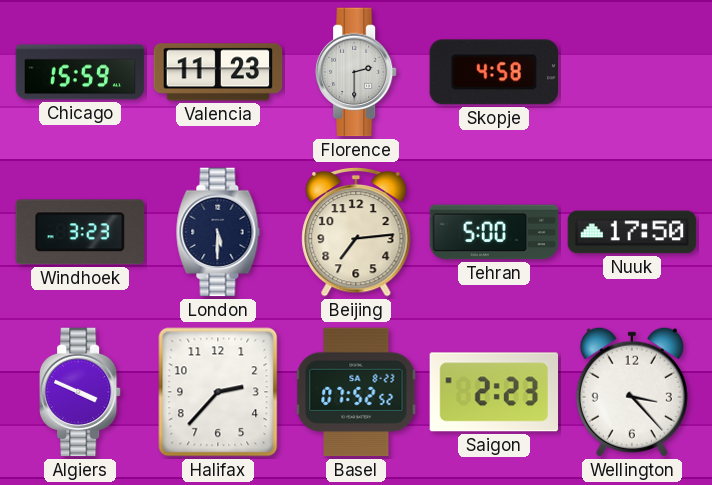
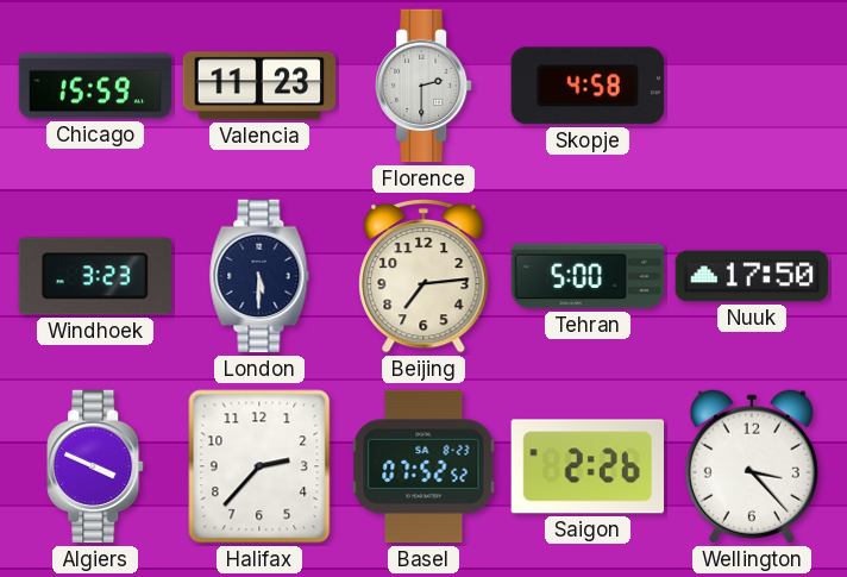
Saigon: 2:23 -> 2:26
